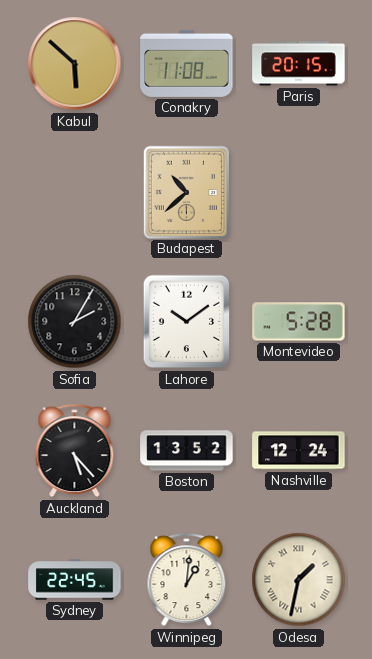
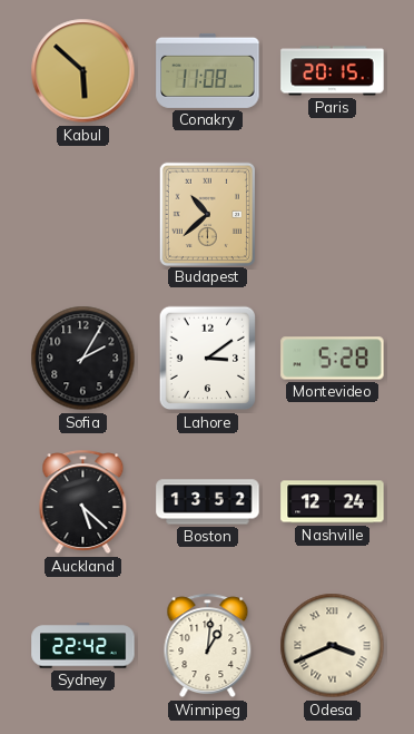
Lahore: 10:09 -> 3:09
Auckland: 5:23 -> 5:22
Sydney: 22:45 -> 22:42
Odesa: 1:32 -> 3:41
